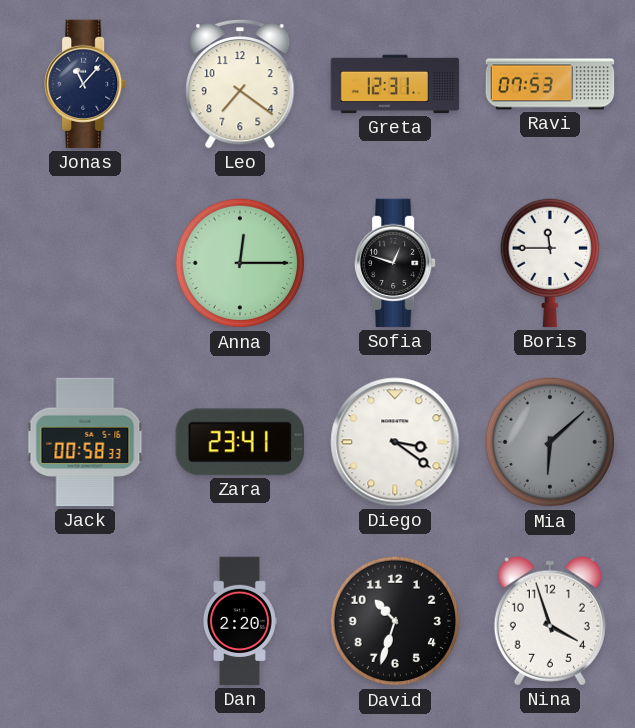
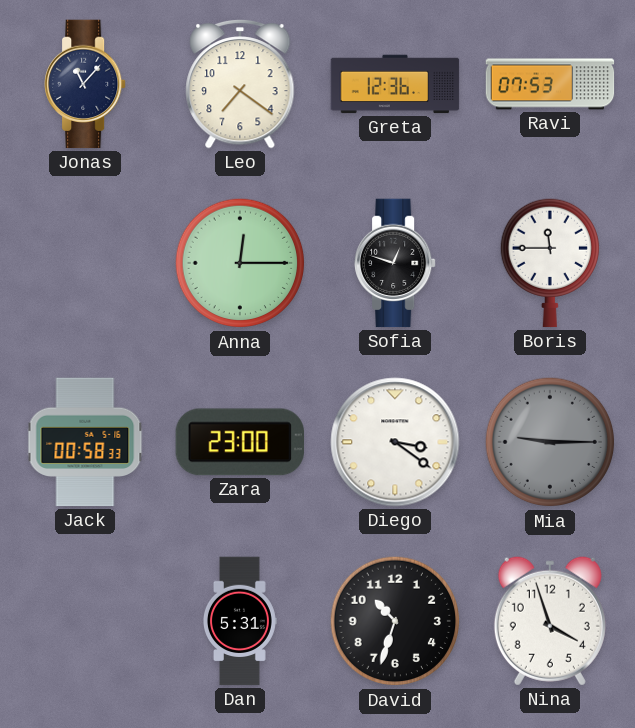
Greta: 12:31 -> 12:36
Zara: 23:41 -> 23:00
Mia: 6:08 -> 9:15
Dan: 2:20 -> 5:31
